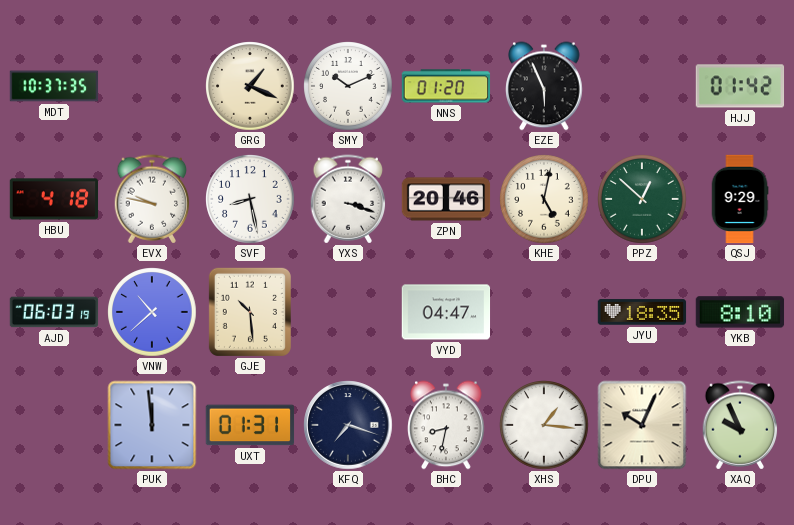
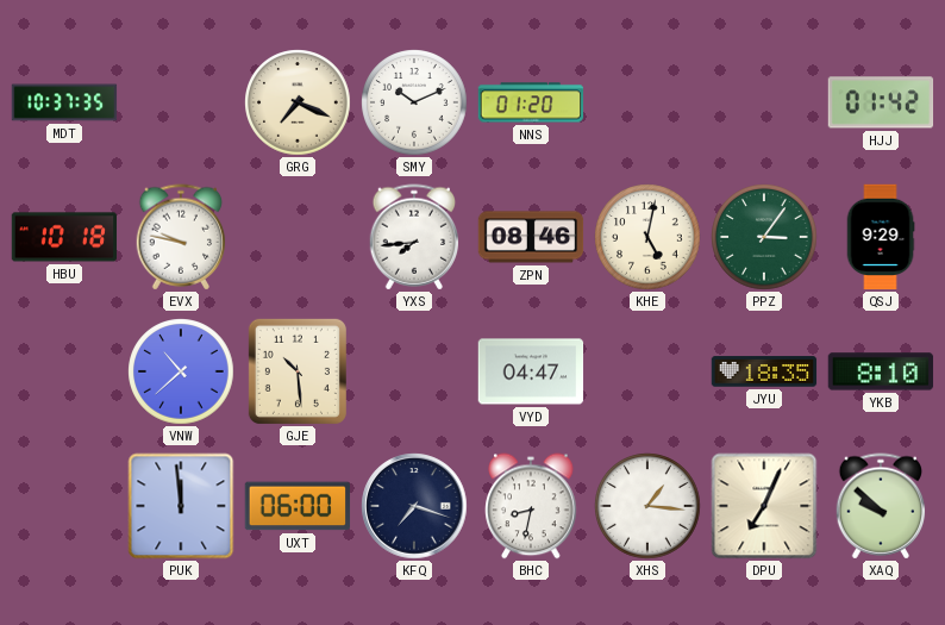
GRG: 1:19 -> 7:19
EZE: 5:56 -> none
HBU: 4:18 -> 10:18
SVF: 8:28 -> none
YXS: 3:18 -> 7:44
ZPN: 20:46 -> 08:46
PPZ: 12:52 -> 3:06
AJD: 06:03 -> none
UXT: 01:31 -> 06:00
DPU: 10:04 -> 7:04
XAQ: 9:56 -> 9:52
